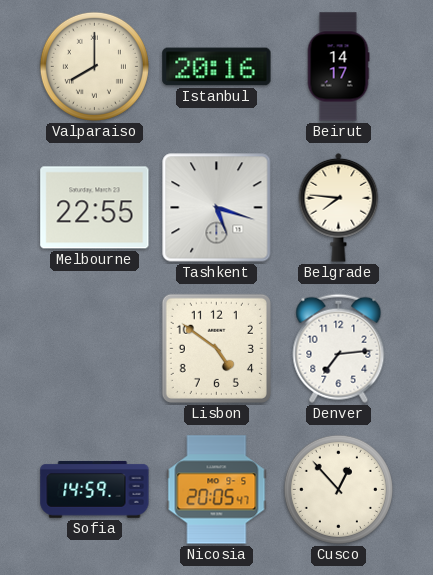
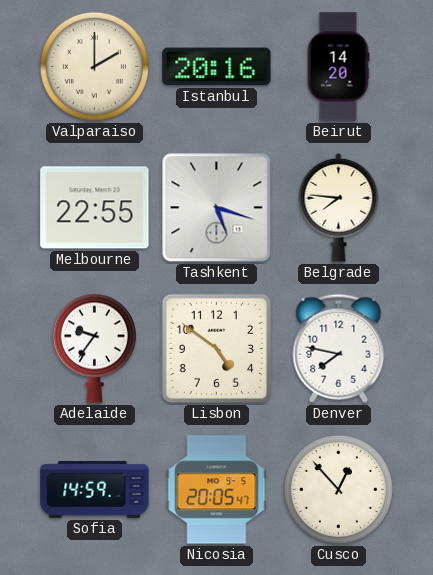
Valparaiso: 8:00 -> 2:00
Beirut: 14:17 -> 14:20
Adelaide: none -> 9:36
Denver: 7:14 -> 7:47
